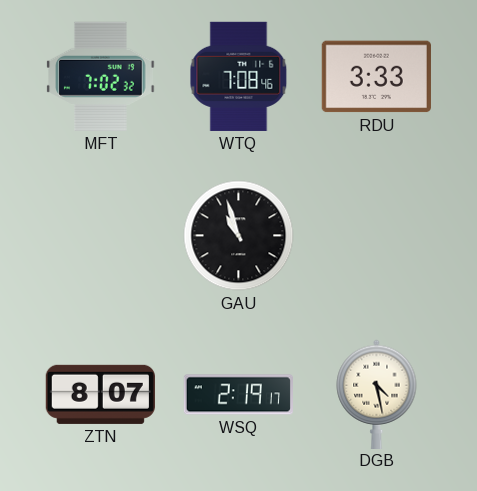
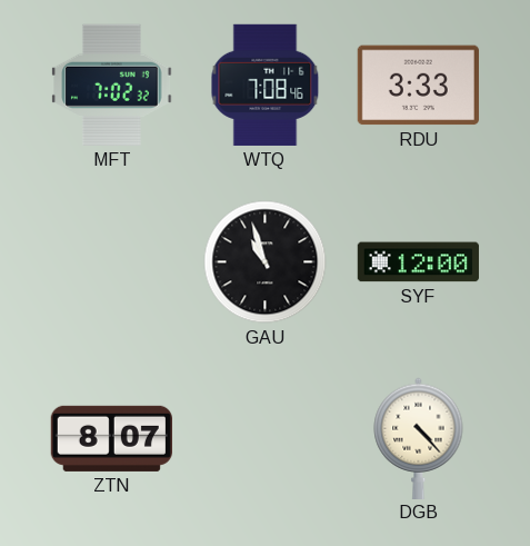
SYF: none -> 12:00
WSQ: 2:19 -> none
DGB: 4:28 -> 4:23
